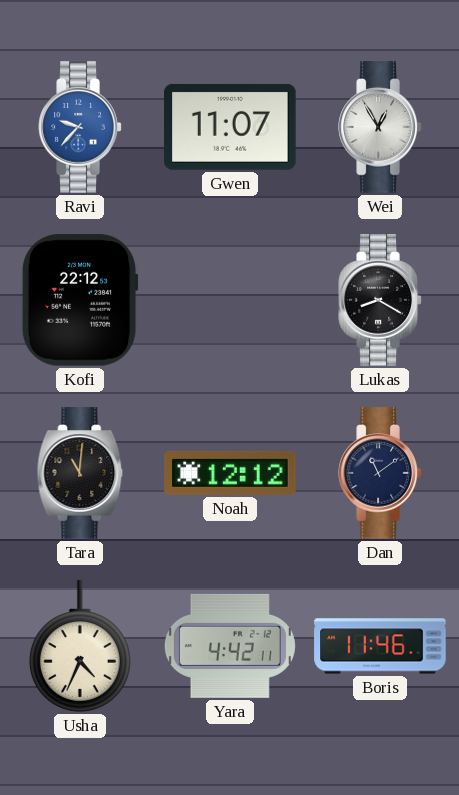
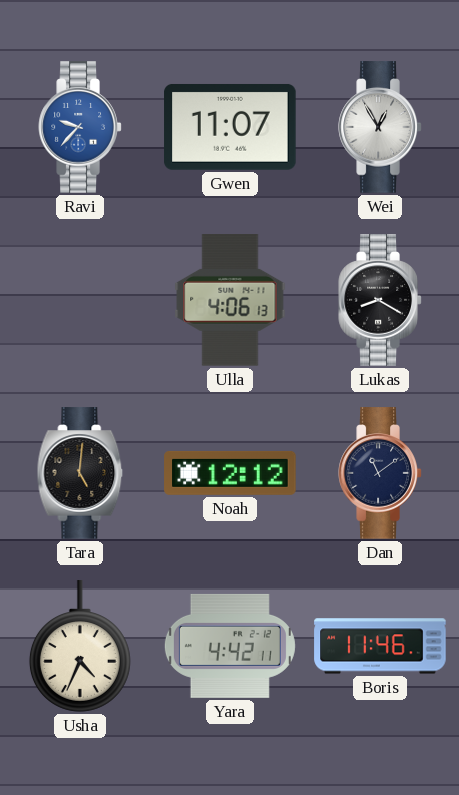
Kofi: 22:12 -> none
Ulla: none -> 4:06
Tara: 11:01 -> 5:01
